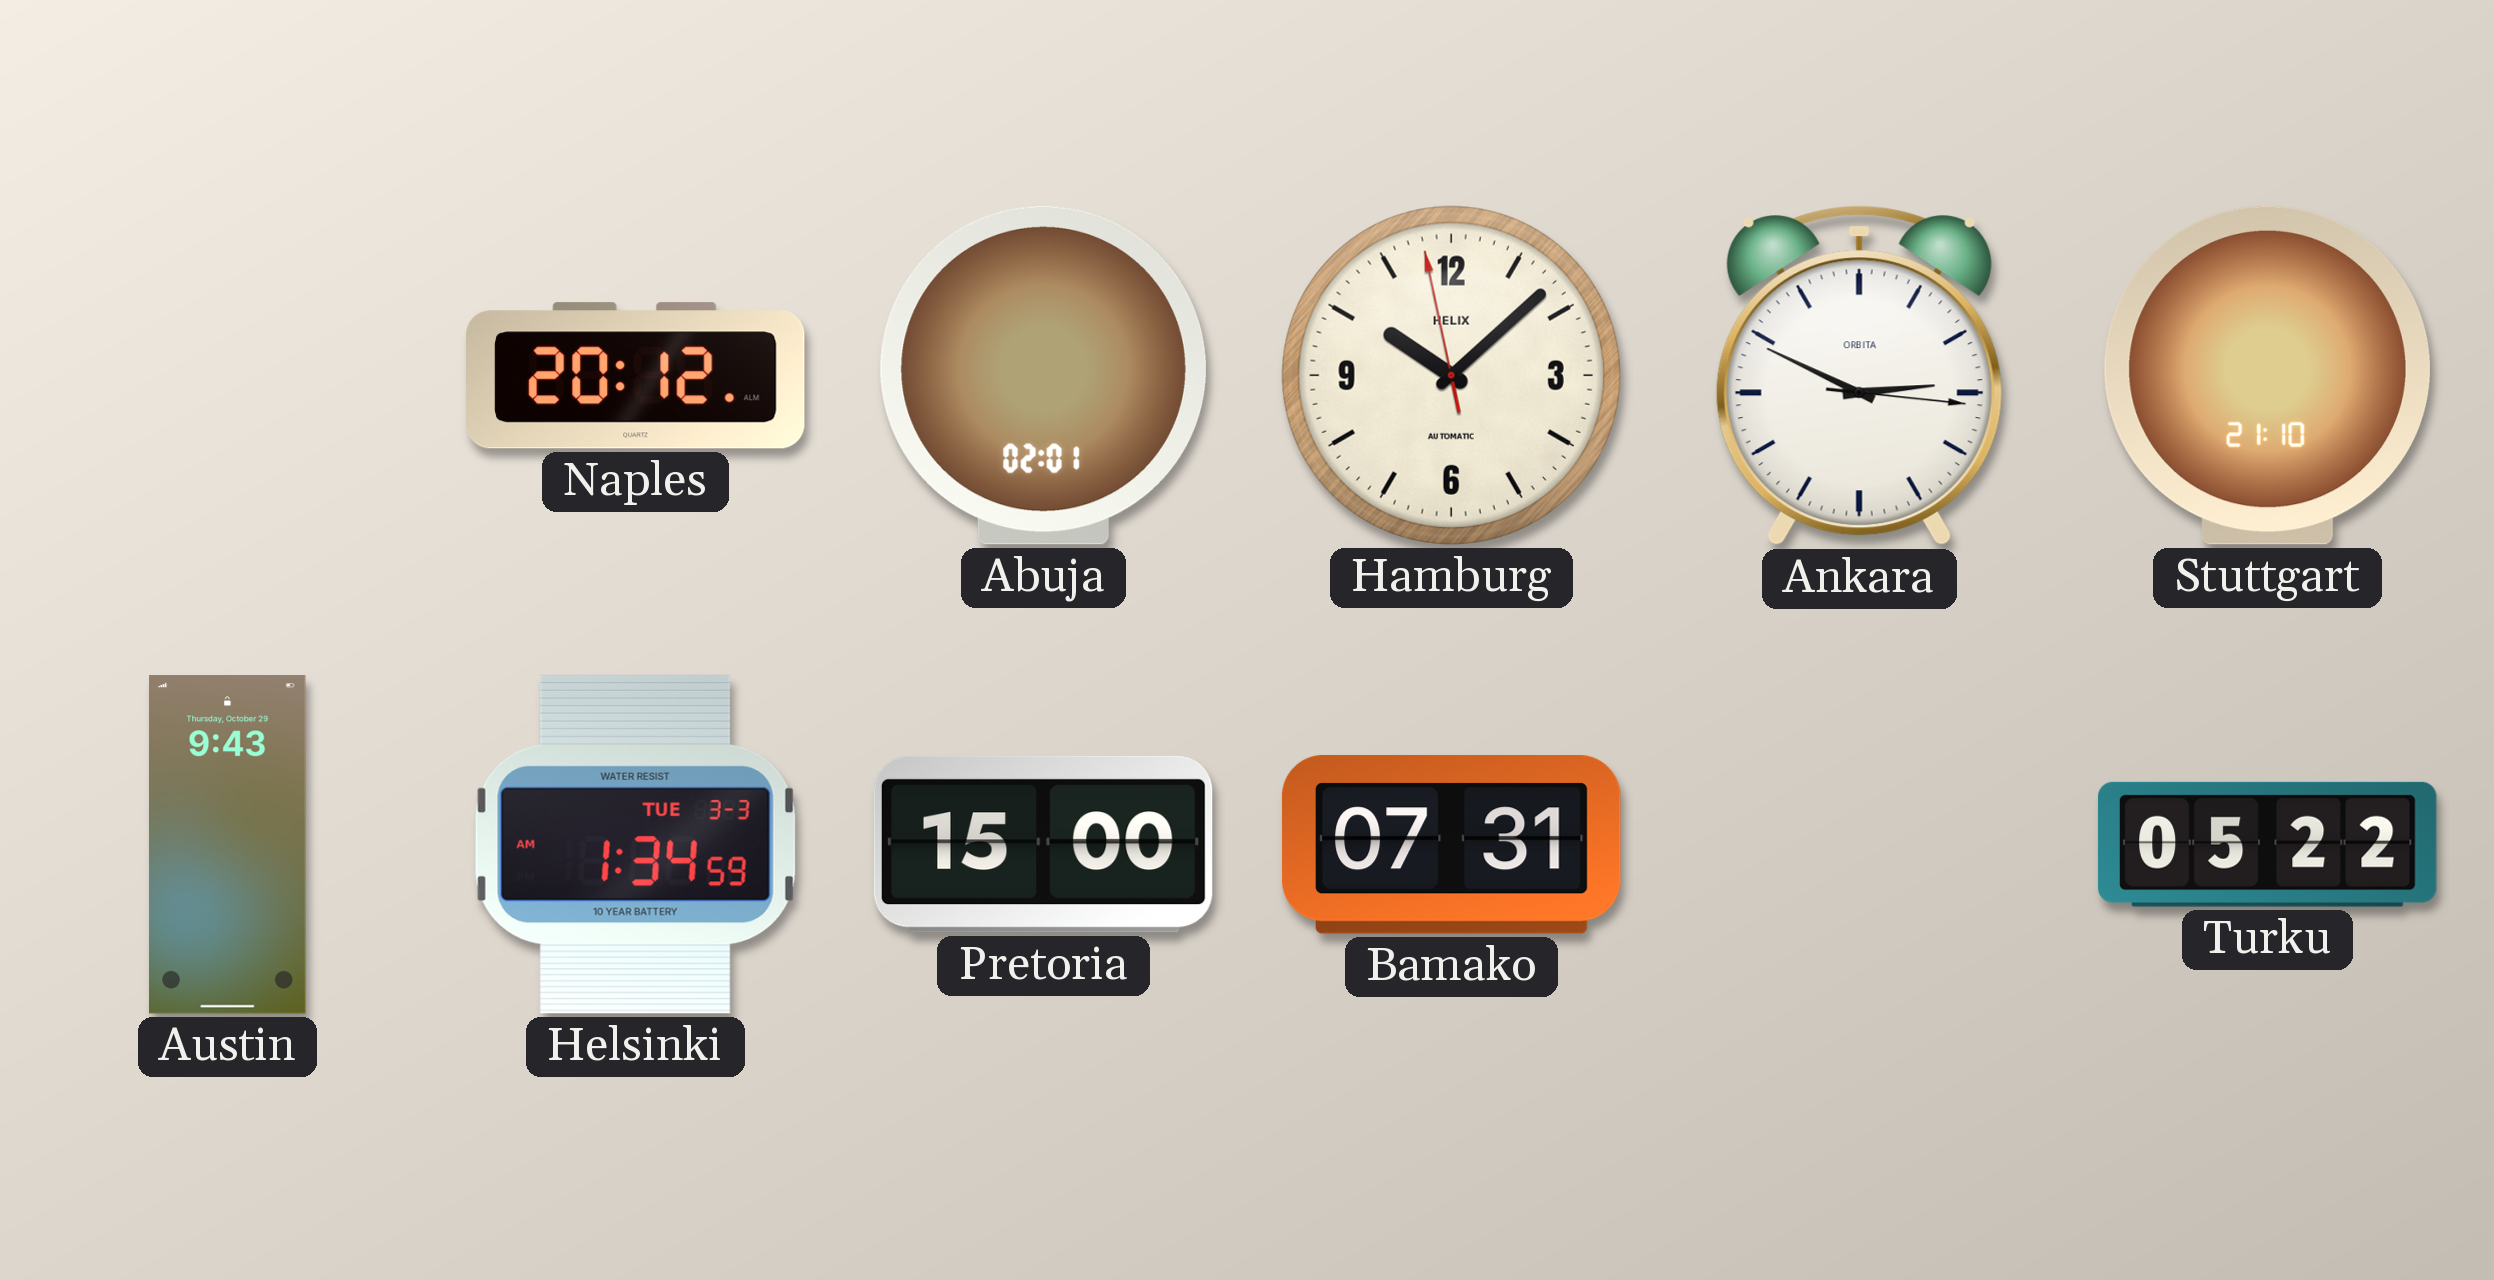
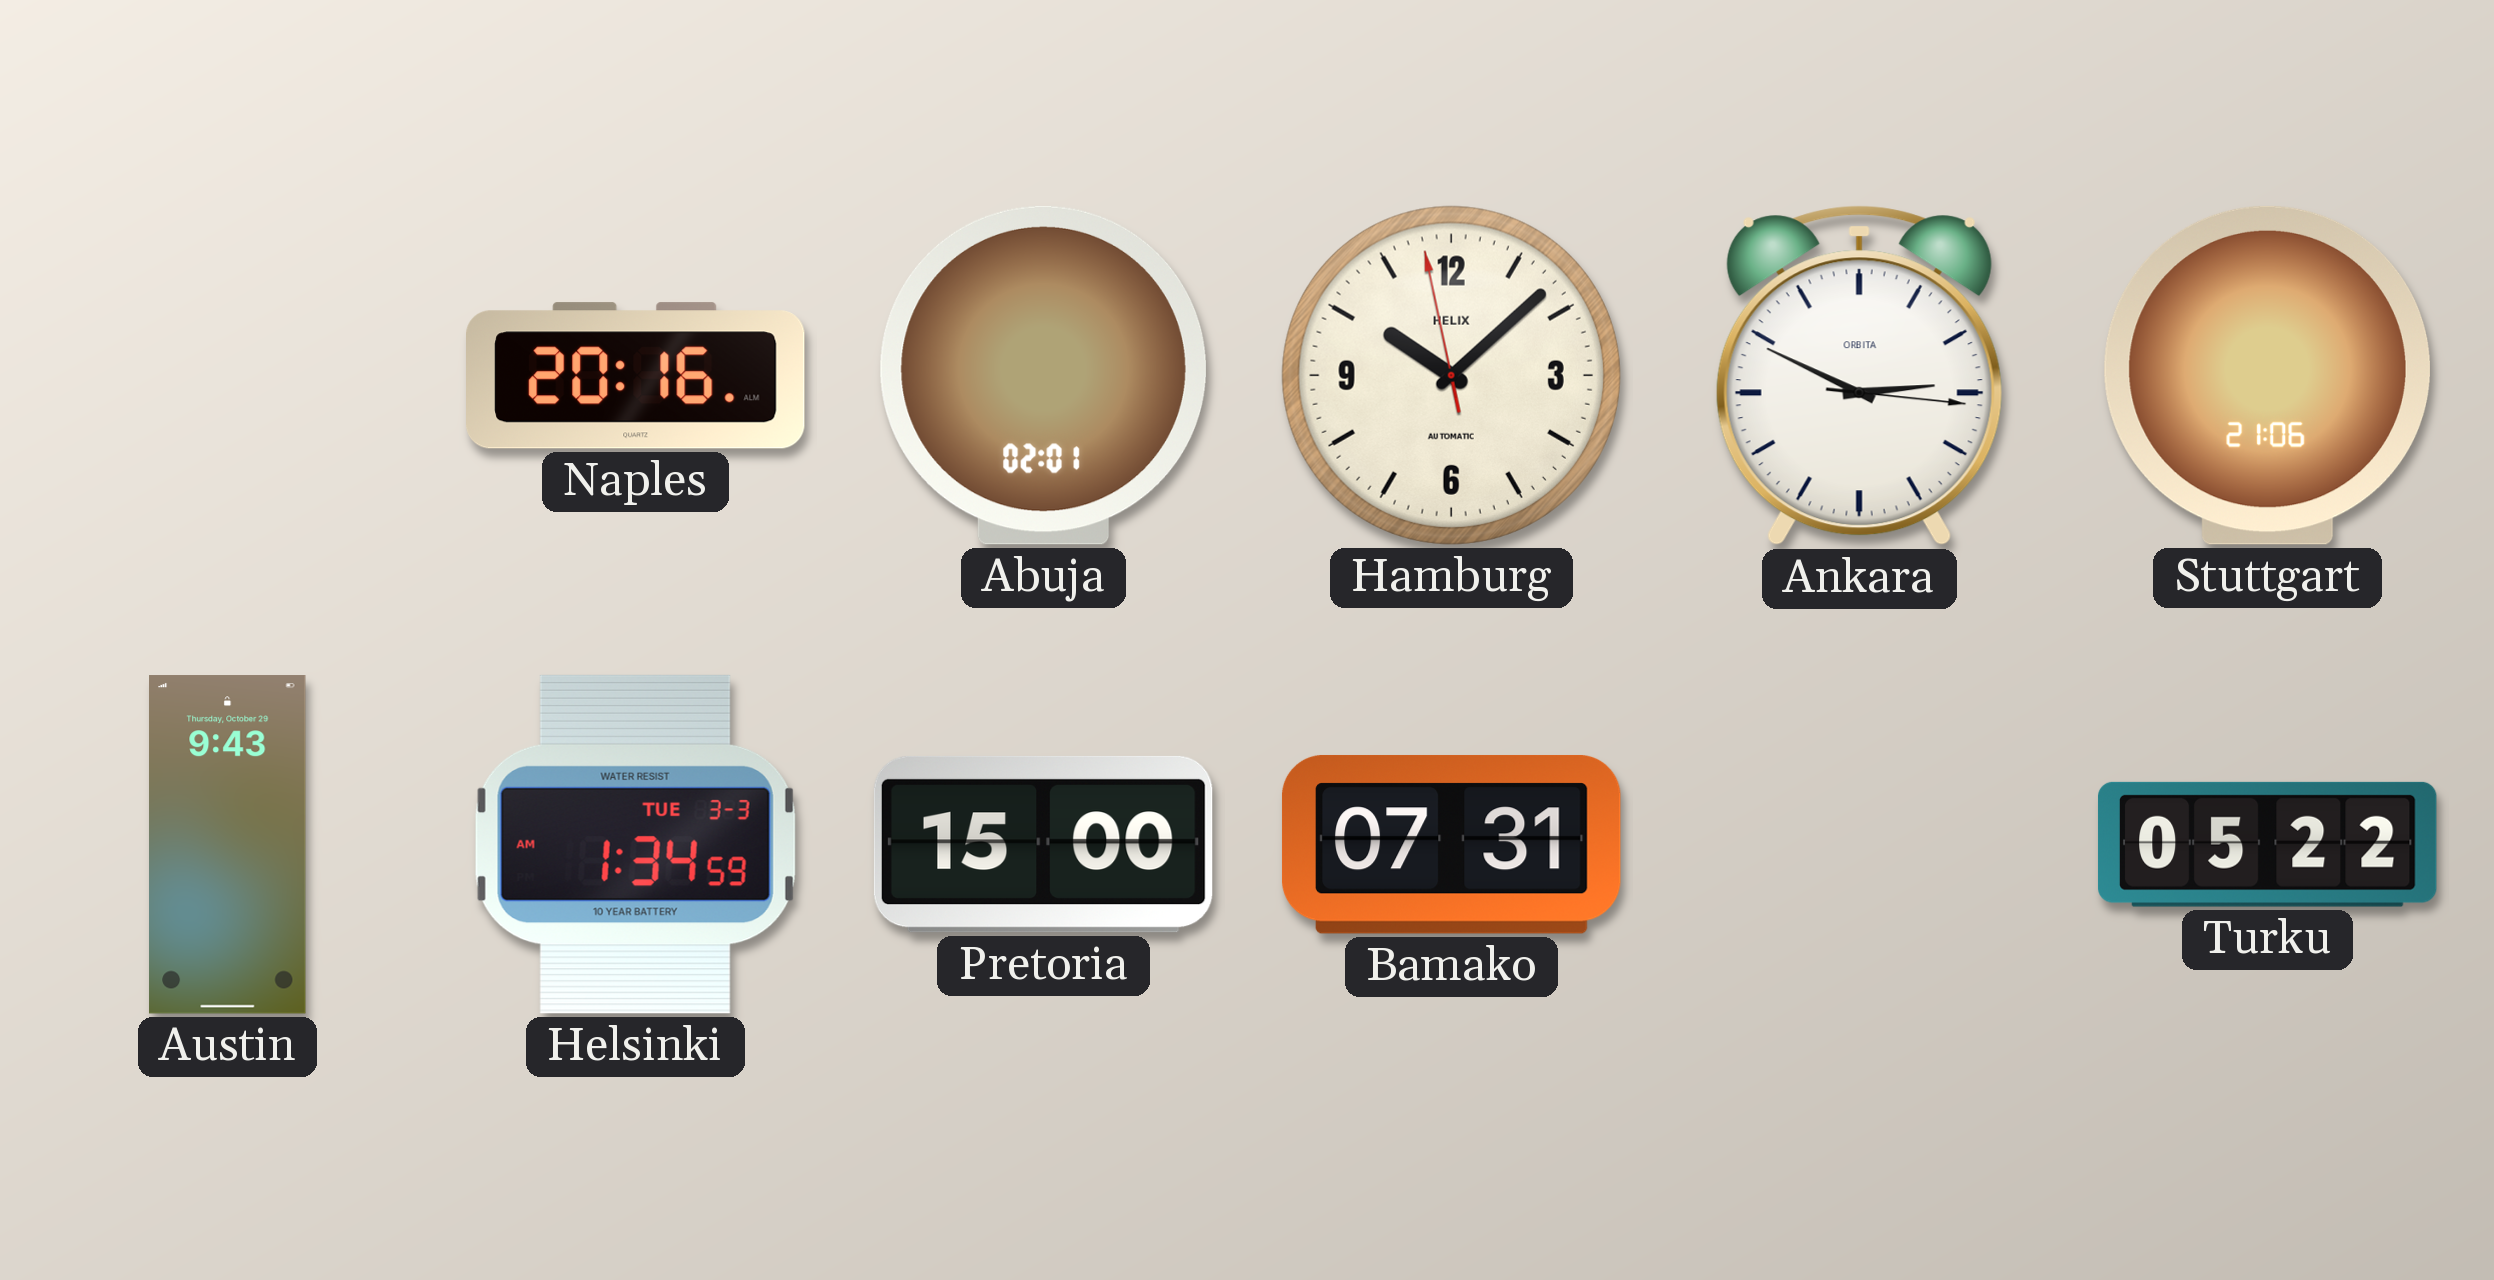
Naples: 20:12 -> 20:16
Stuttgart: 21:10 -> 21:06
